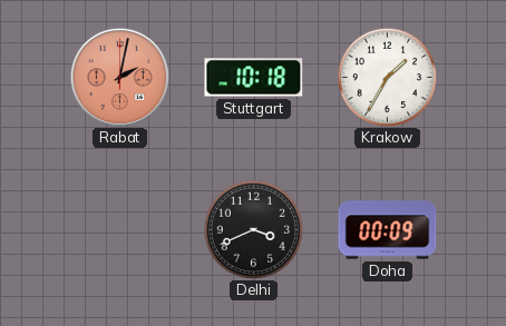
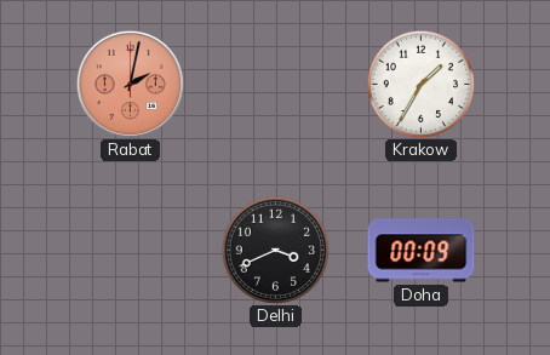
Stuttgart: 10:18 -> none
